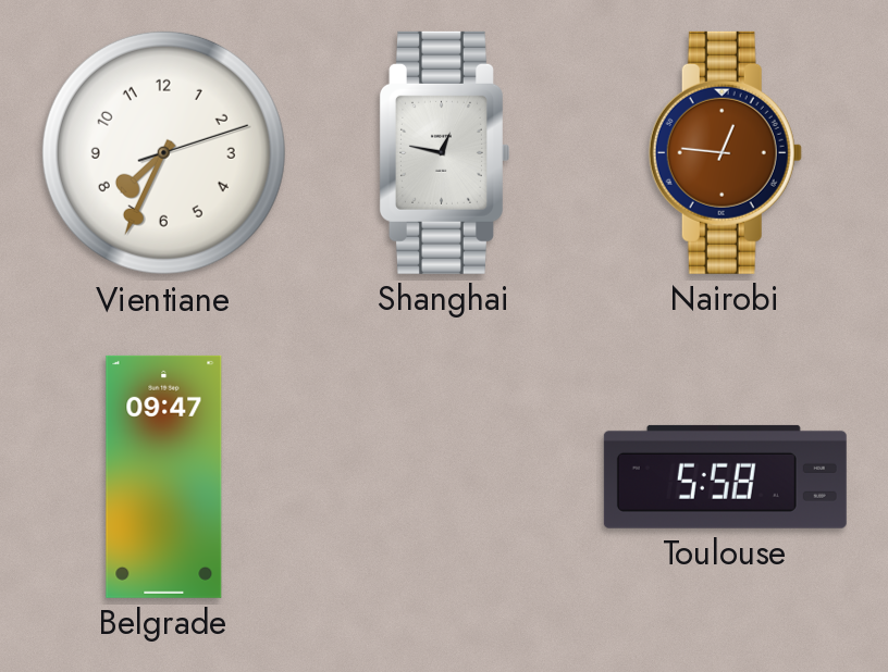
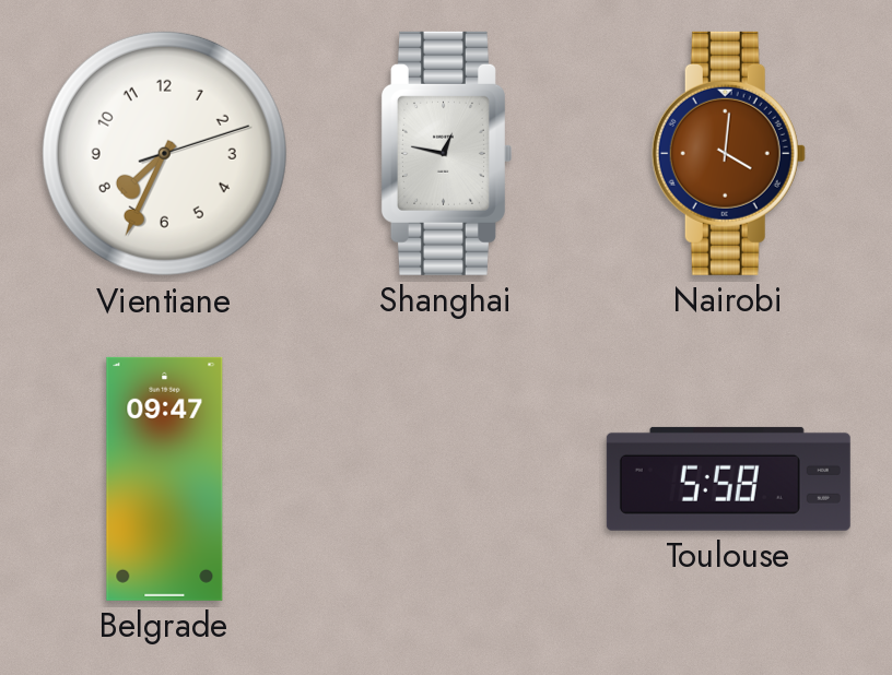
Nairobi: 12:46 -> 4:01
